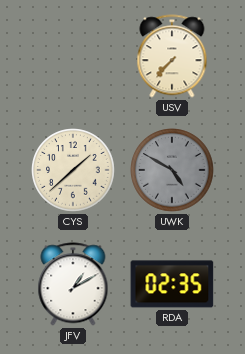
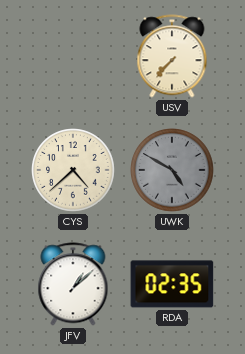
CYS: 1:38 -> 4:38
JFV: 1:10 -> 1:08
